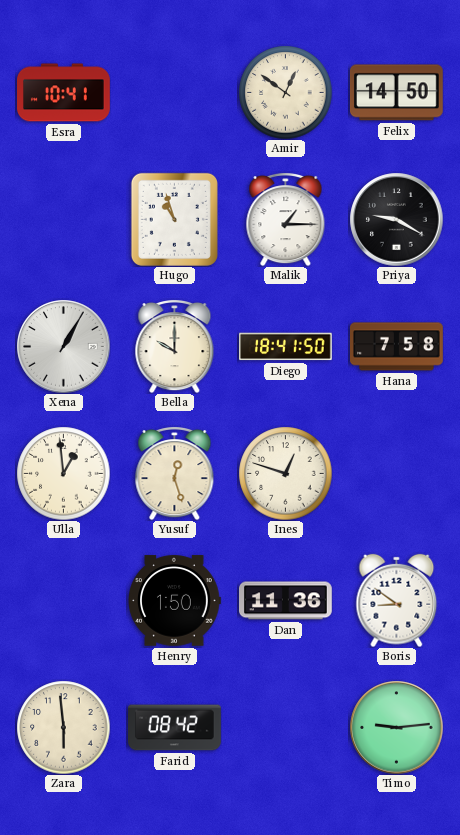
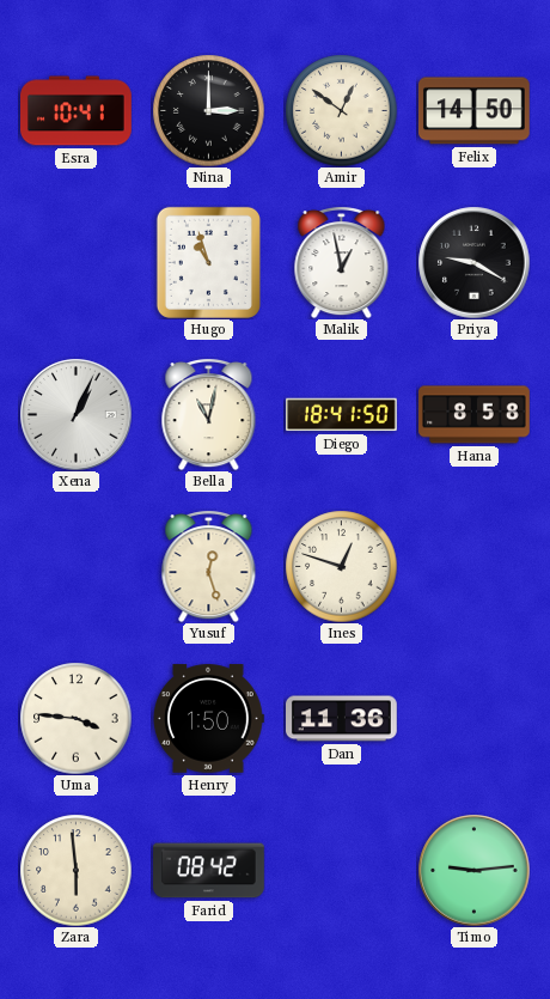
Nina: none -> 3:00
Malik: 1:15 -> 12:58
Xena: 1:05 -> 1:04
Bella: 10:00 -> 11:02
Hana: 7:58 -> 8:58
Ulla: 12:59 -> none
Uma: none -> 3:46
Boris: 8:51 -> none
